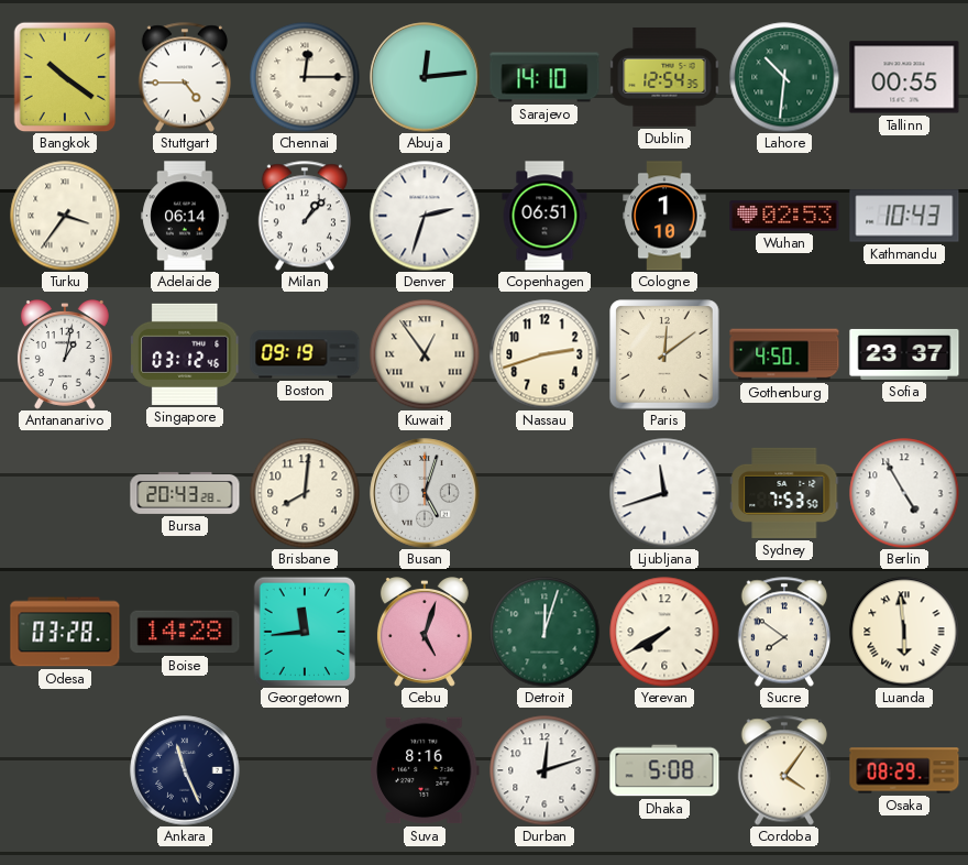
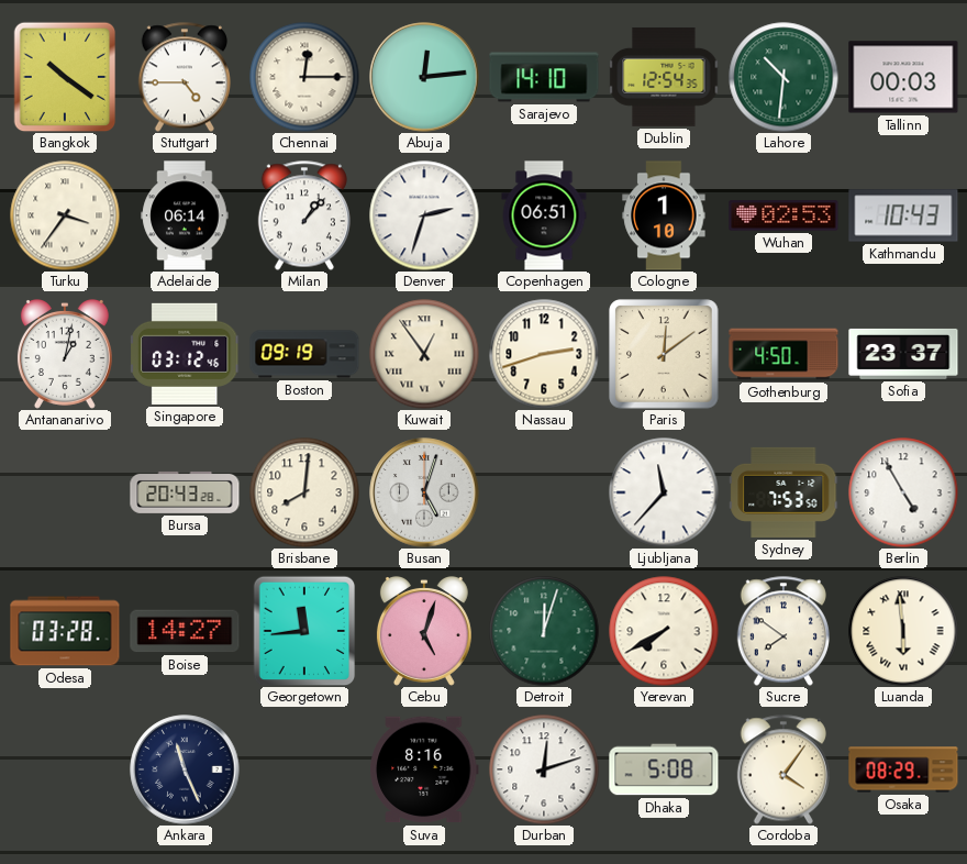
Tallinn: 00:55 -> 00:03
Ljubljana: 11:42 -> 11:37
Boise: 14:28 -> 14:27
